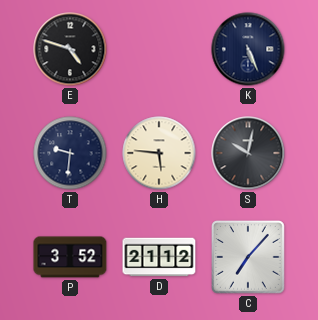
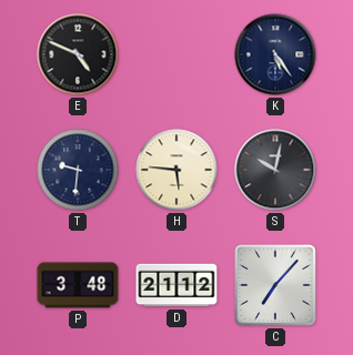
E: 4:48 -> 4:49
K: 5:26 -> 5:24
P: 3:52 -> 3:48
